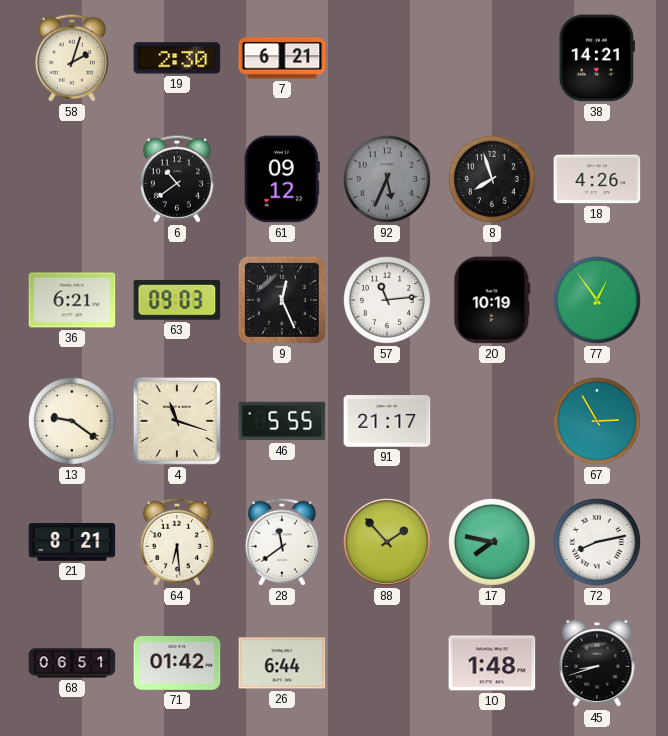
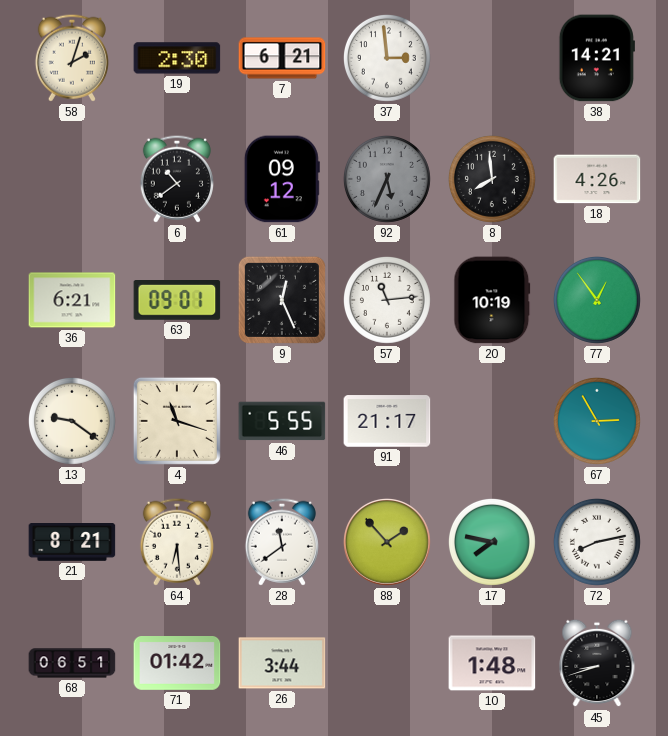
37: none -> 2:59
8: 7:57 -> 7:59
63: 09:03 -> 09:01
26: 6:44 -> 3:44
